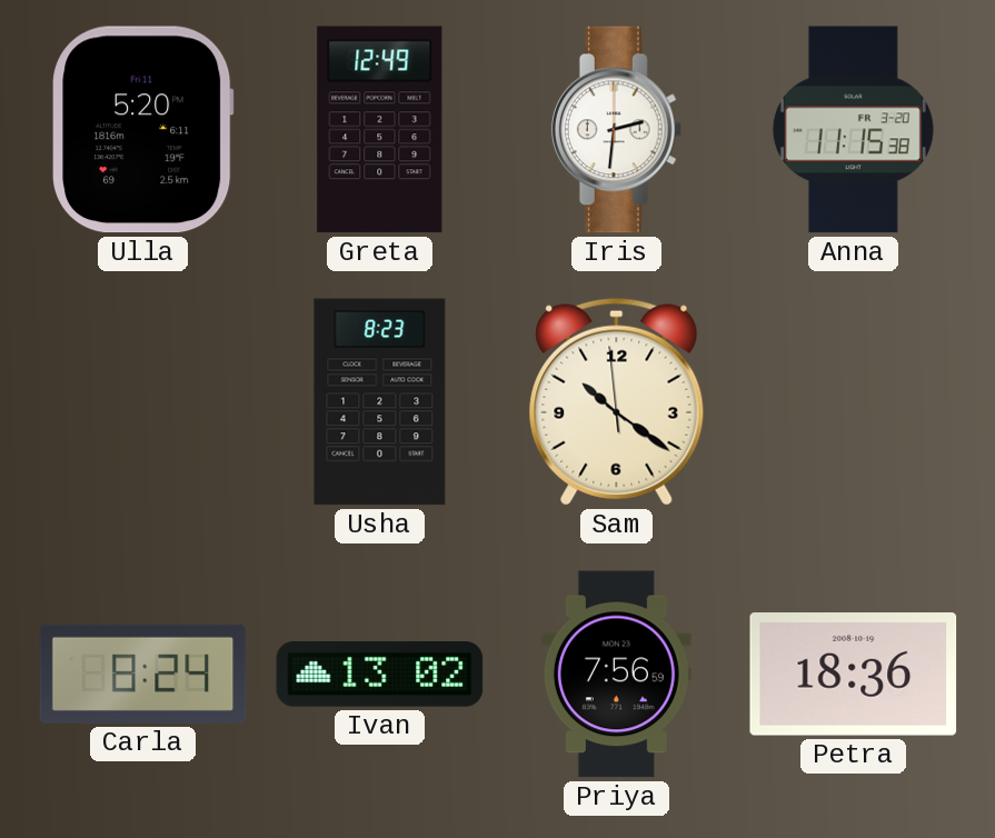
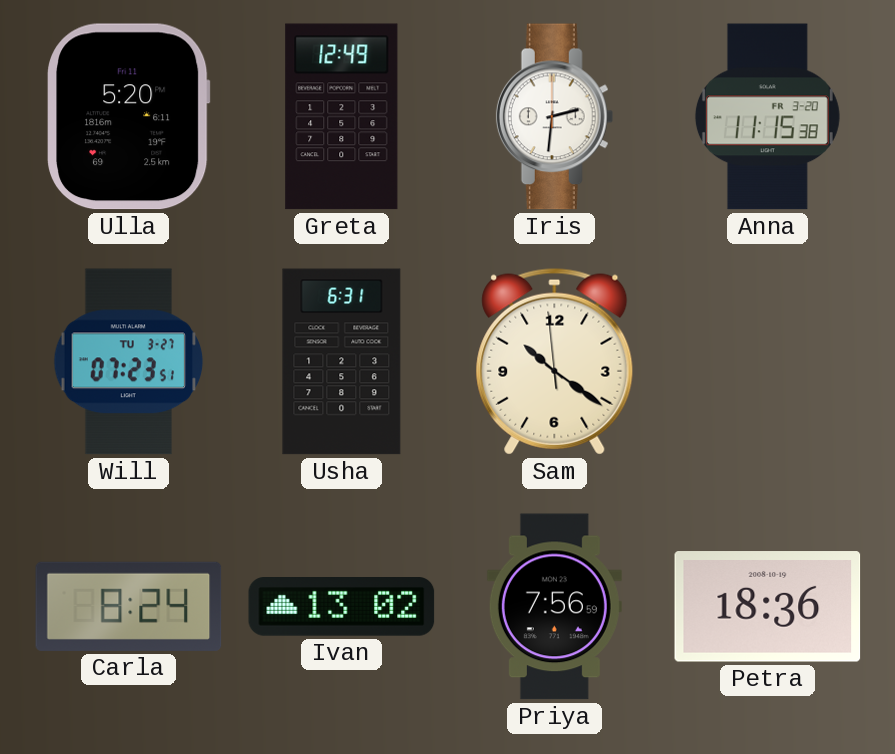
Will: none -> 07:23
Usha: 8:23 -> 6:31
